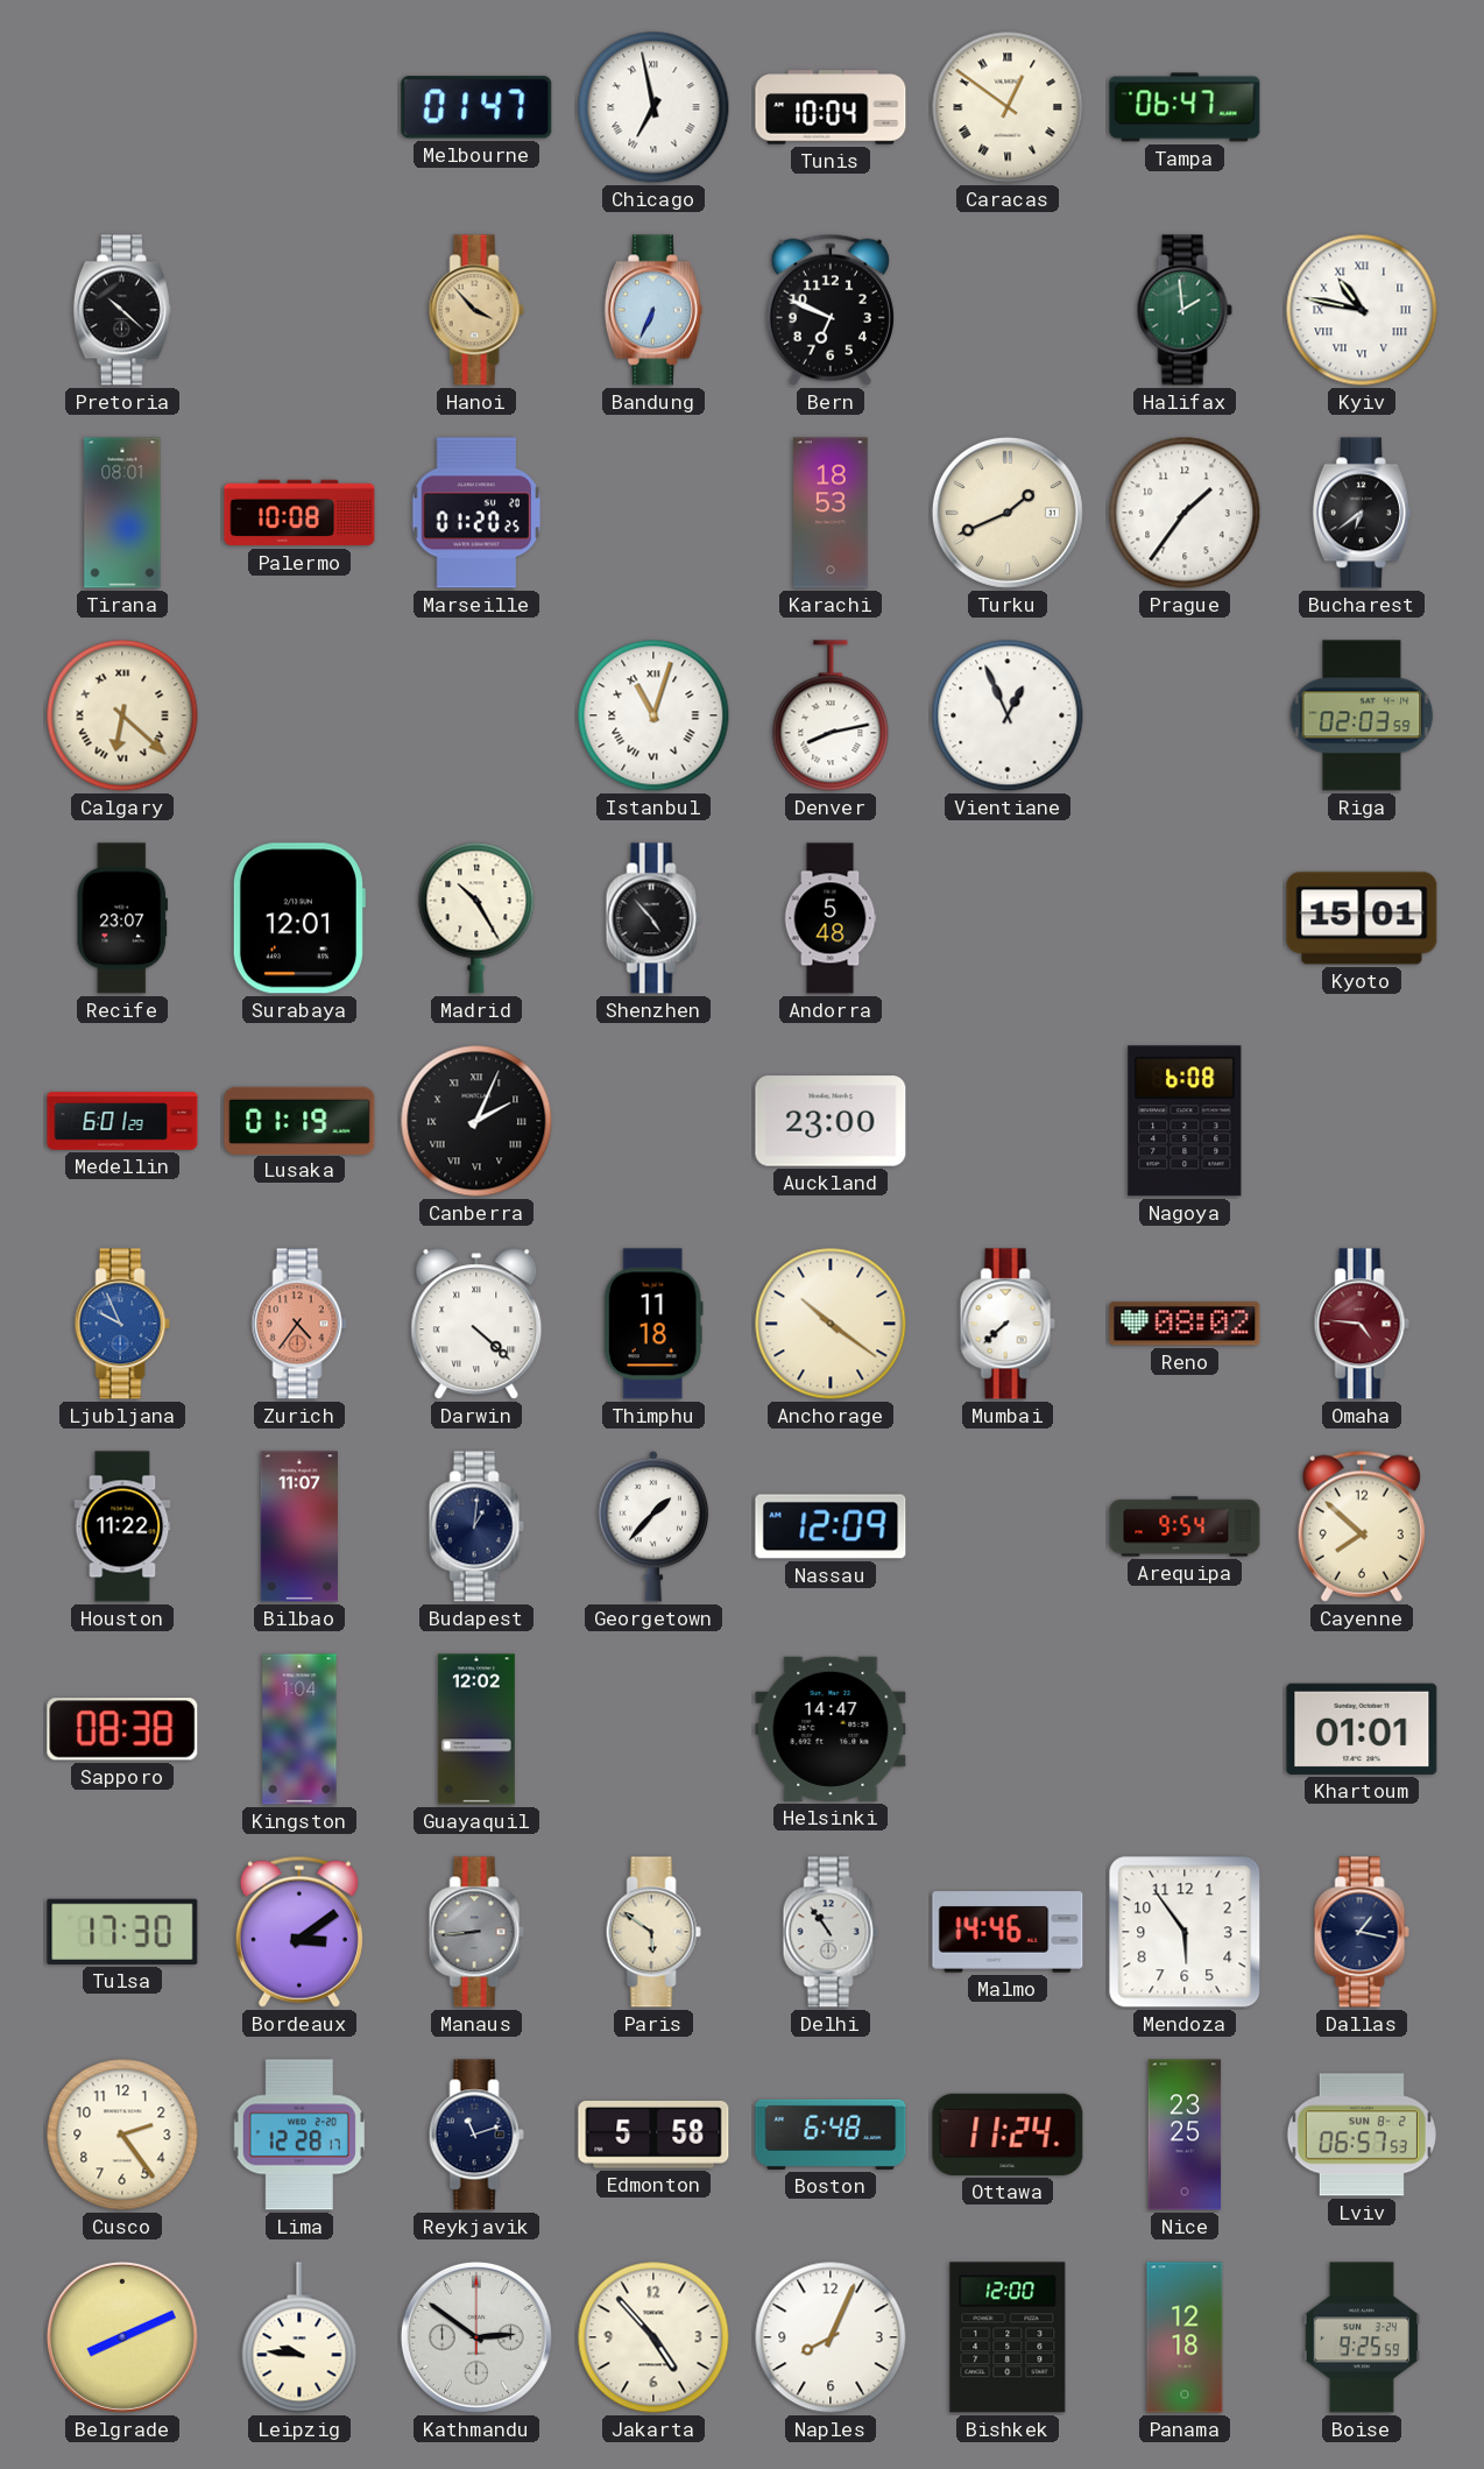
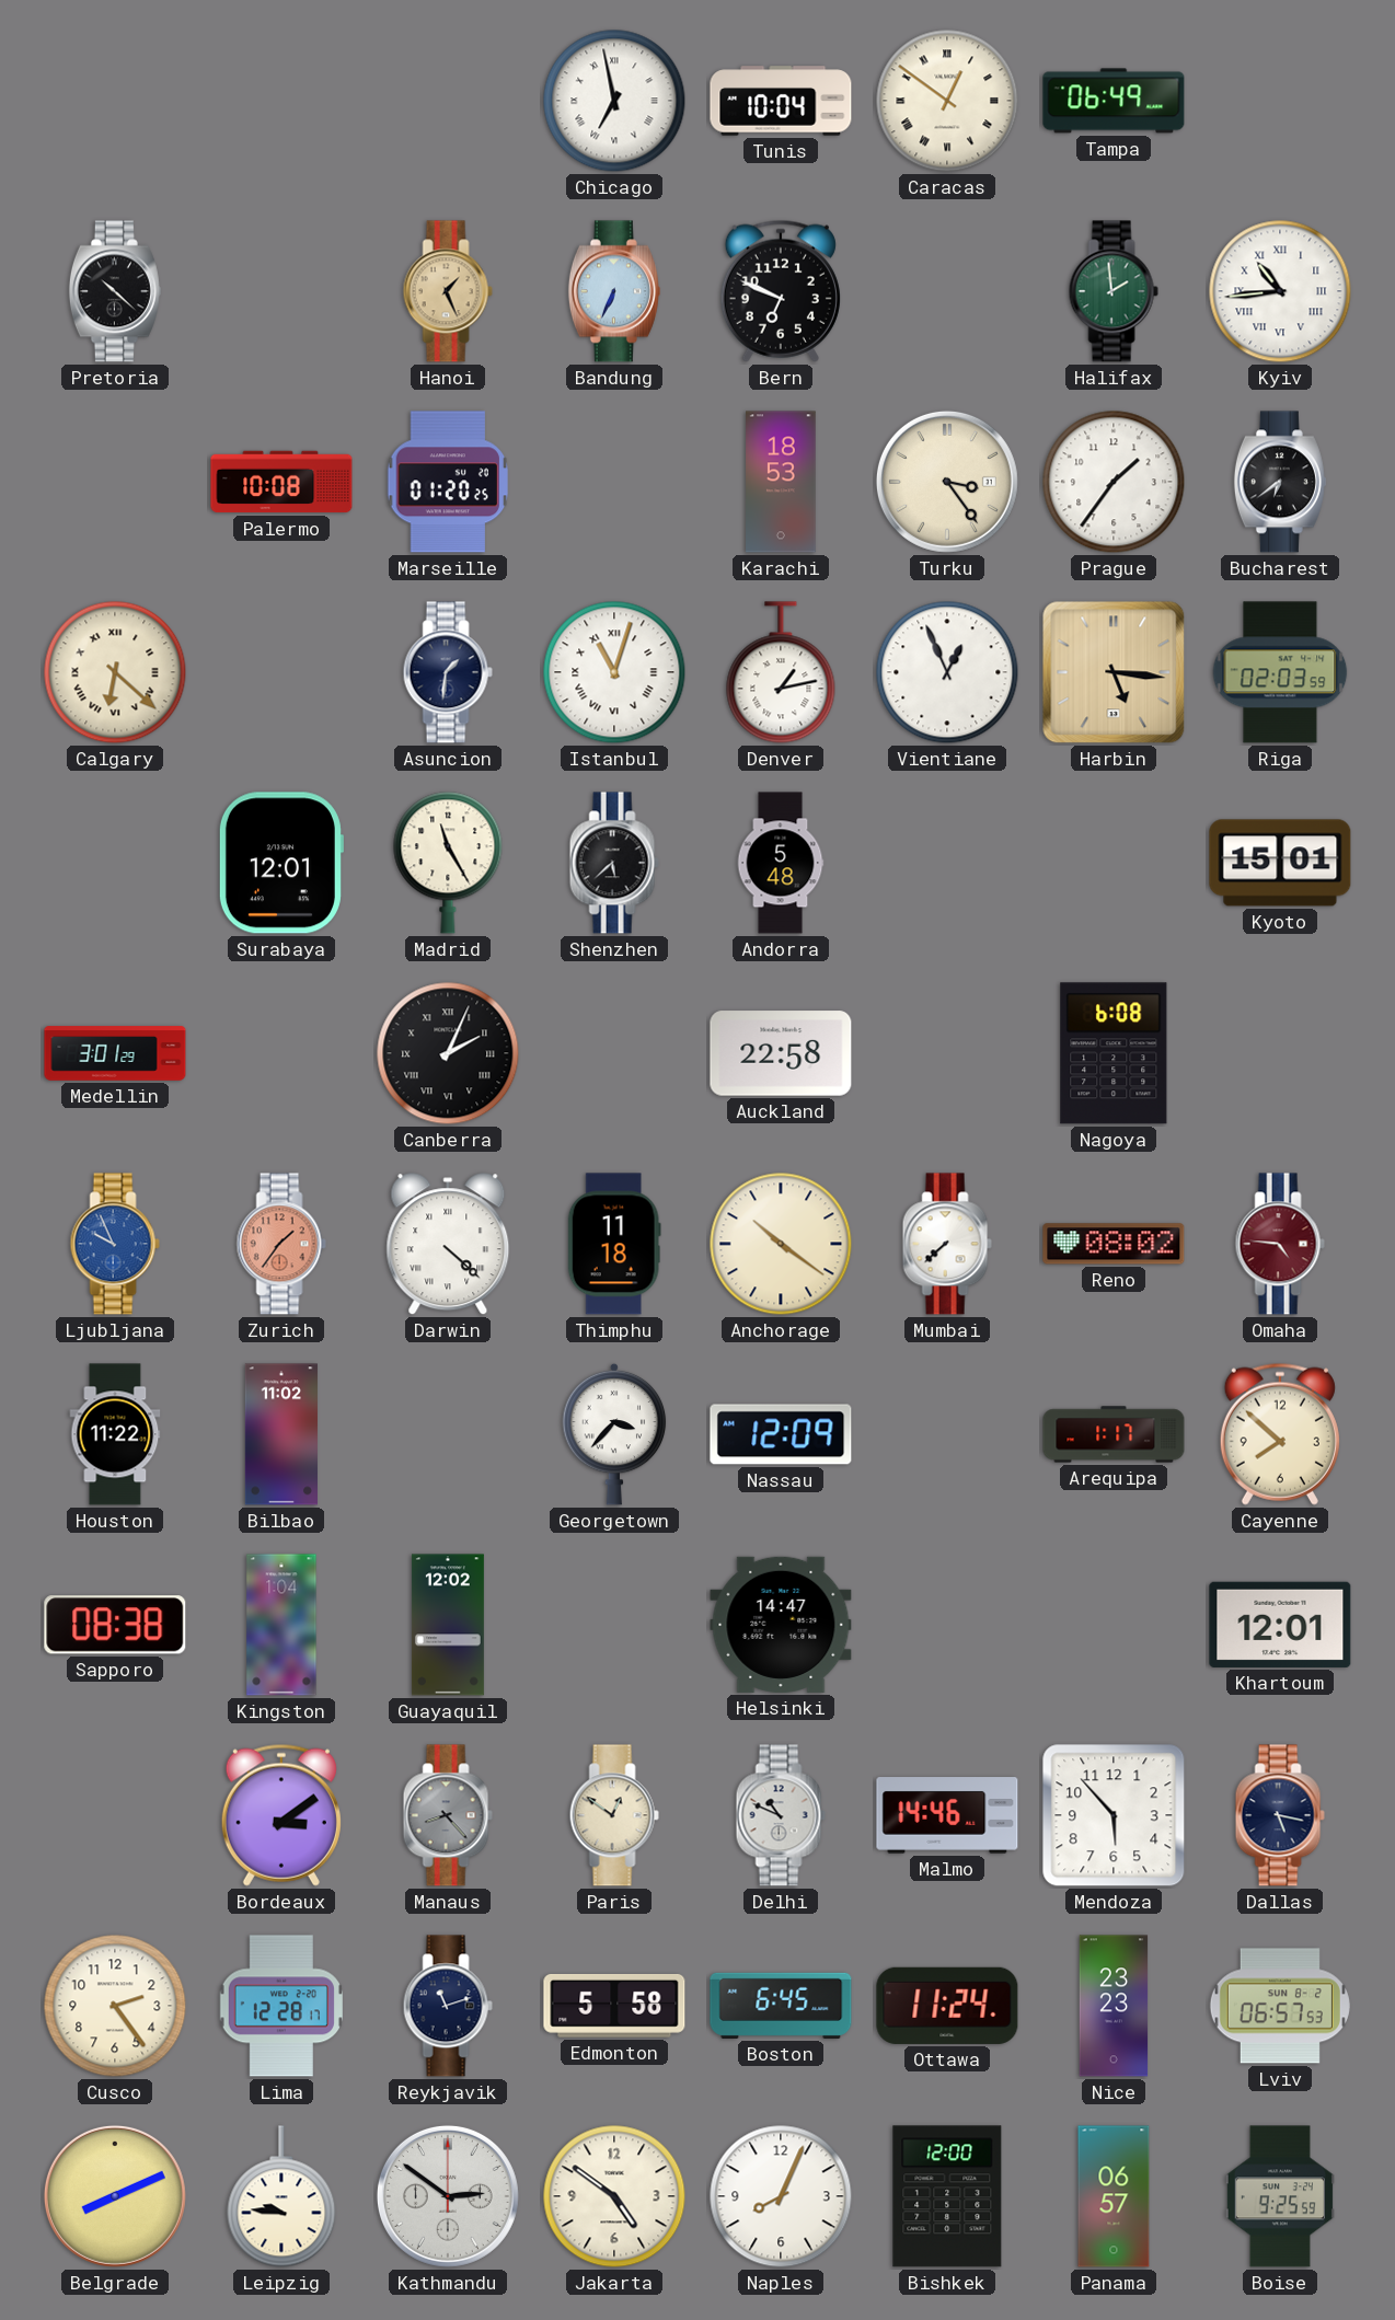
Melbourne: 01:47 -> none
Tampa: 06:47 -> 06:49
Hanoi: 3:53 -> 1:26
Kyiv: 10:47 -> 10:44
Tirana: 08:01 -> none
Turku: 1:41 -> 3:24
Asuncion: none -> 1:31
Denver: 8:13 -> 1:13
Harbin: none -> 5:16
Recife: 23:07 -> none
Madrid: 10:25 -> 11:25
Shenzhen: 4:53 -> 5:38
Medellin: 6:01 -> 3:01
Lusaka: 01:19 -> none
Auckland: 23:00 -> 22:58
Zurich: 4:36 -> 1:36
Bilbao: 11:07 -> 11:02
Budapest: 1:01 -> none
Georgetown: 1:37 -> 3:37
Arequipa: 9:54 -> 1:17
Khartoum: 01:01 -> 12:01
Tulsa: 17:30 -> none
Manaus: 8:44 -> 8:23
Paris: 5:51 -> 12:51
Delhi: 10:54 -> 10:49
Mendoza: 5:54 -> 5:53
Dallas: 1:17 -> 5:17
Boston: 6:48 -> 6:45
Nice: 23:25 -> 23:23
Jakarta: 4:53 -> 4:51
Panama: 12:18 -> 06:57
